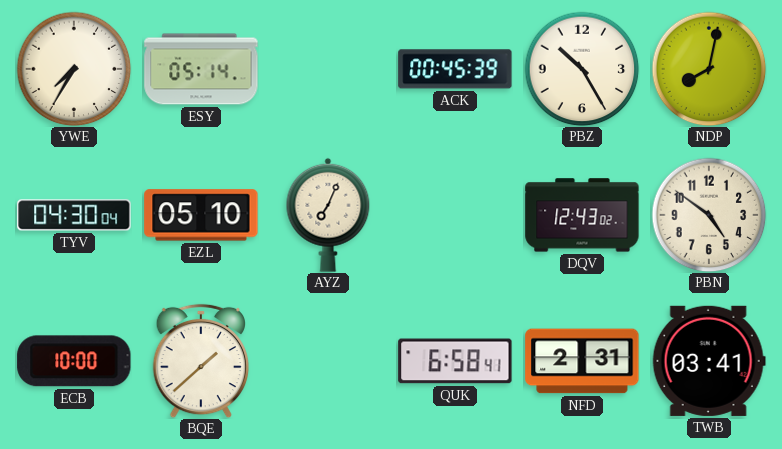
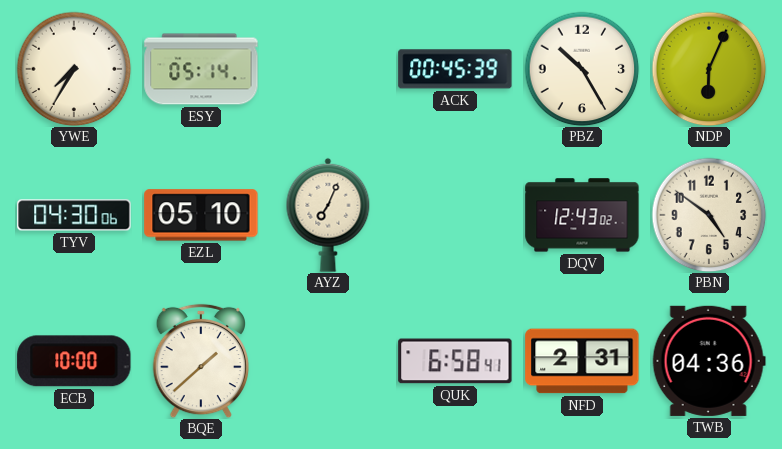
NDP: 8:02 -> 6:04
TYV: 04:30:04 -> 04:30:06
TWB: 03:41 -> 04:36
